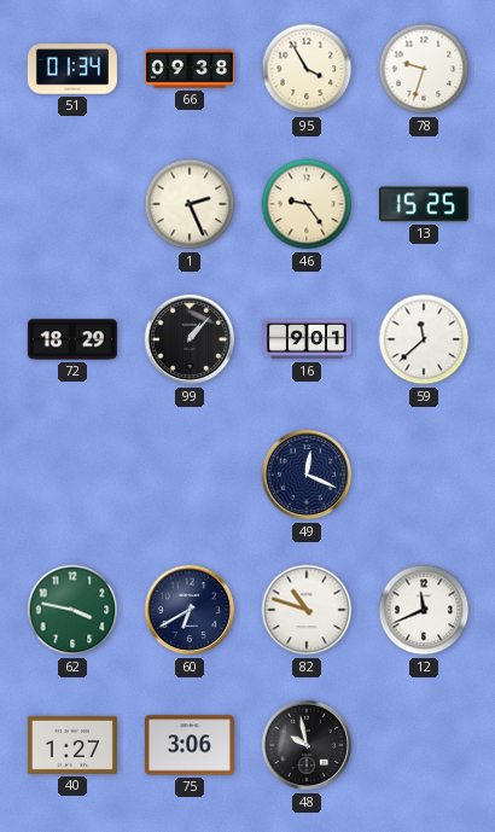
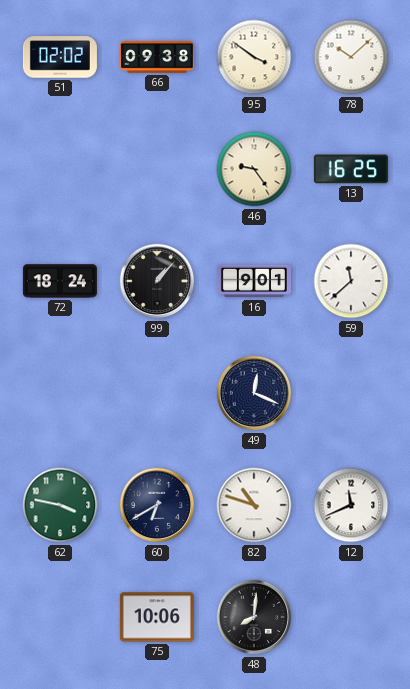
51: 01:34 -> 02:02
95: 3:55 -> 3:51
78: 9:33 -> 10:08
1: 2:26 -> none
13: 15:25 -> 16:25
72: 18:29 -> 18:24
40: 1:27 -> none
75: 3:06 -> 10:06
48: 9:58 -> 8:01
